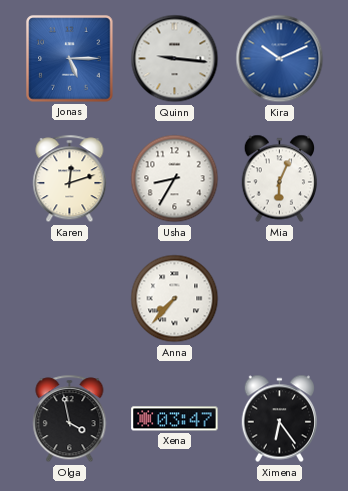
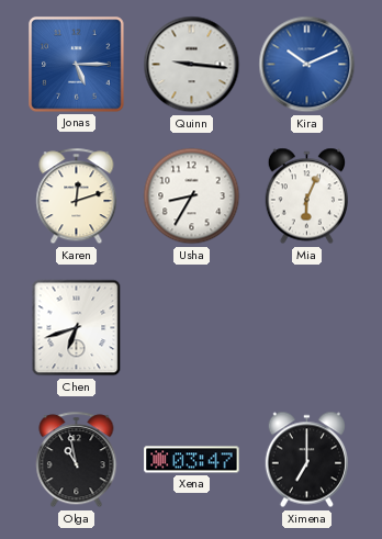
Chen: none -> 6:42
Anna: 7:37 -> none
Olga: 3:58 -> 10:58
Ximena: 6:24 -> 7:00
